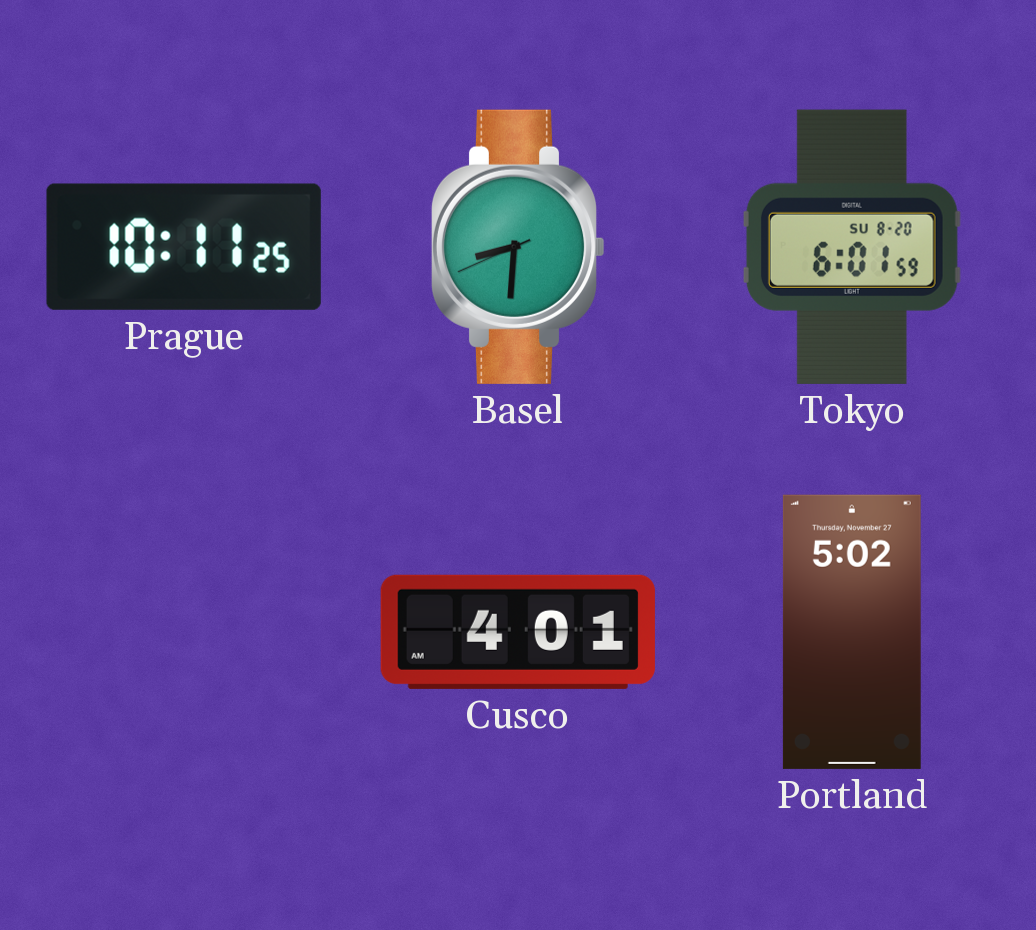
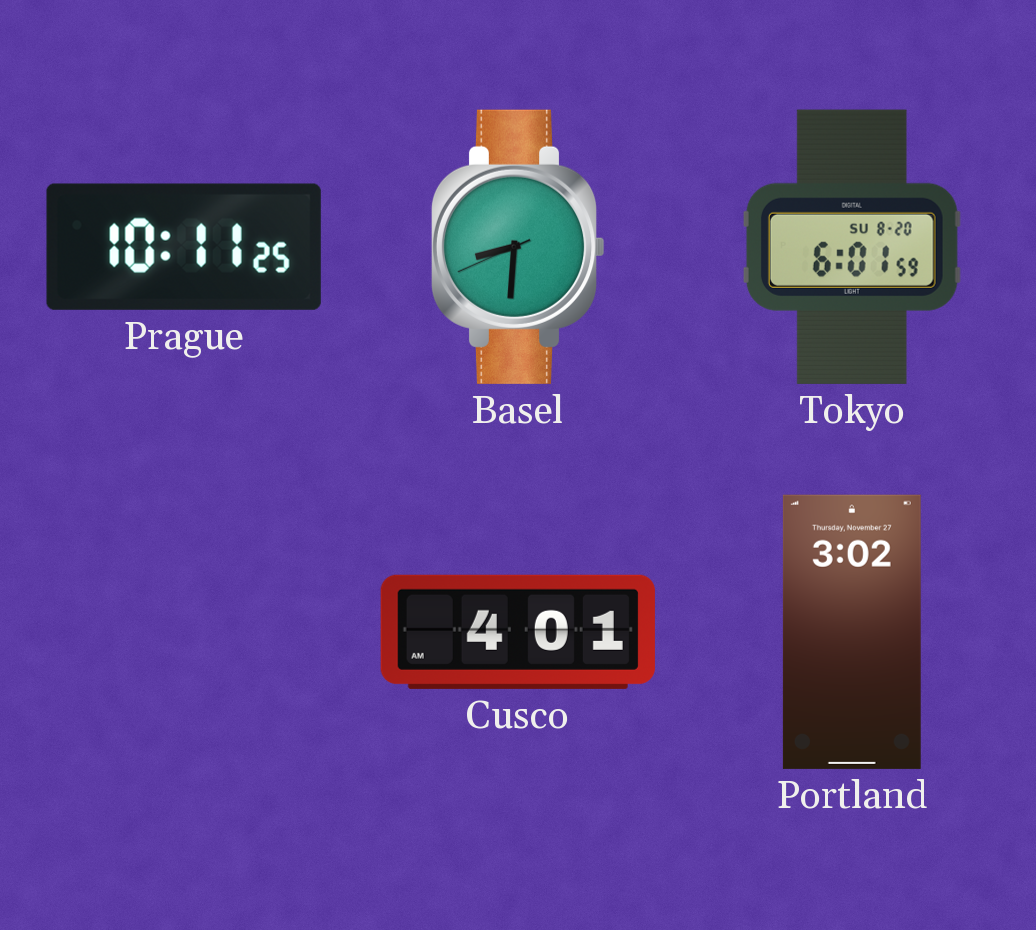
Portland: 5:02 -> 3:02
